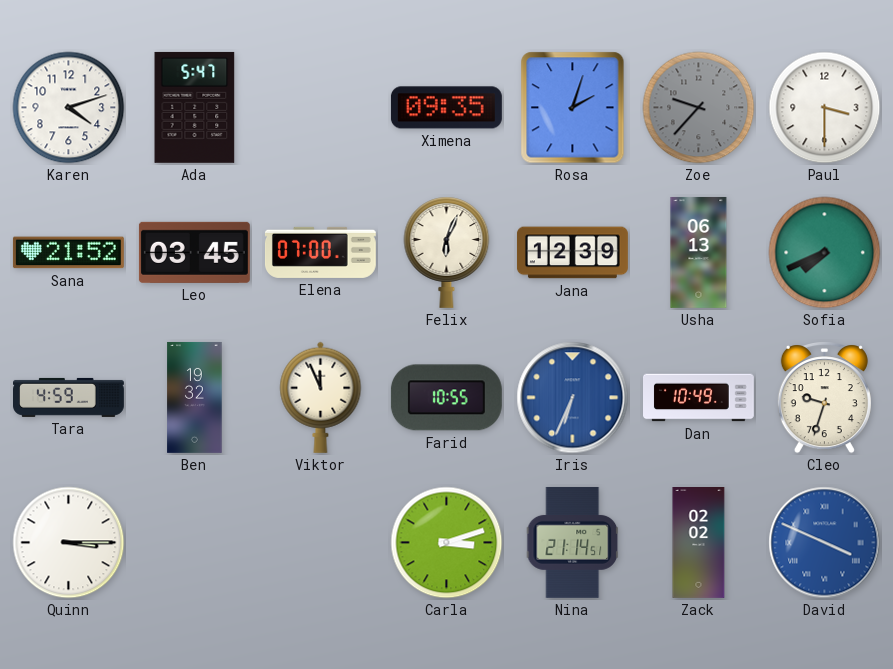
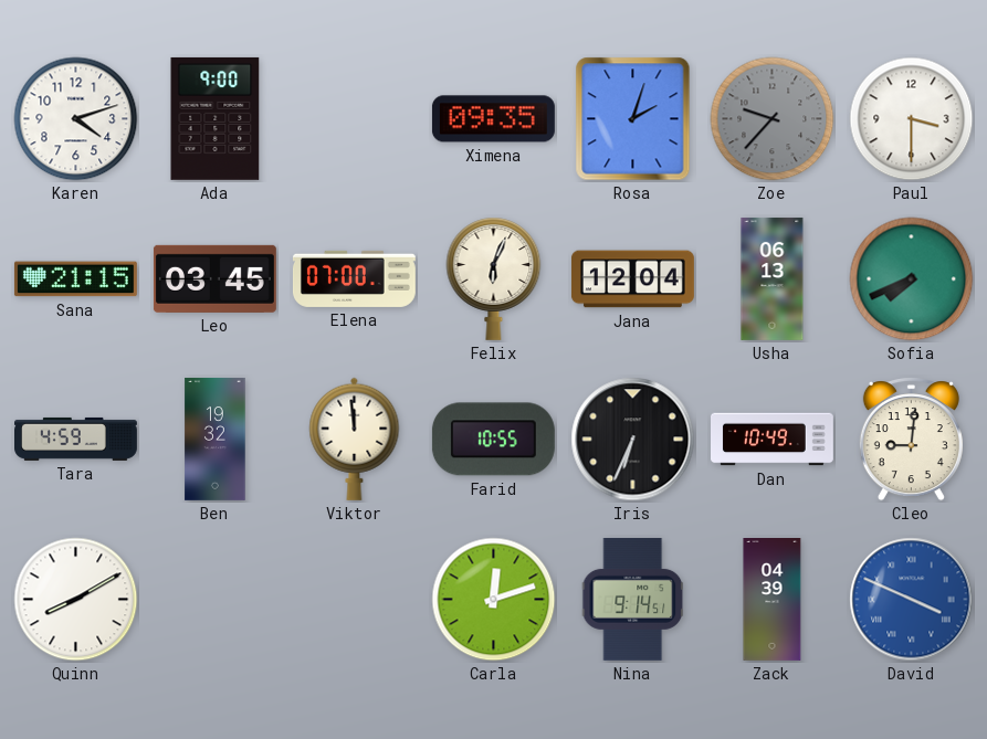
Ada: 5:47 -> 9:00
Sana: 21:52 -> 21:15
Jana: 12:39 -> 12:04
Viktor: 11:56 -> 11:59
Iris dial: blue -> black
Cleo: 9:33 -> 9:01
Quinn: 3:15 -> 8:10
Carla: 3:12 -> 12:12
Nina: 21:14 -> 9:14
Zack: 02:02 -> 04:39
